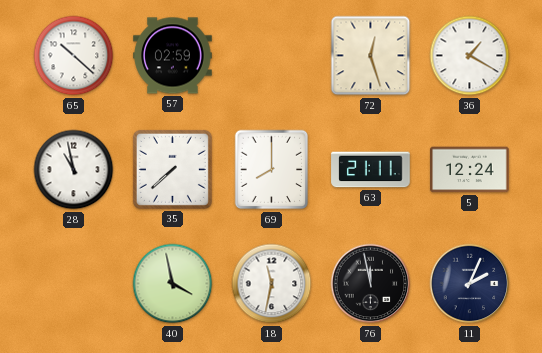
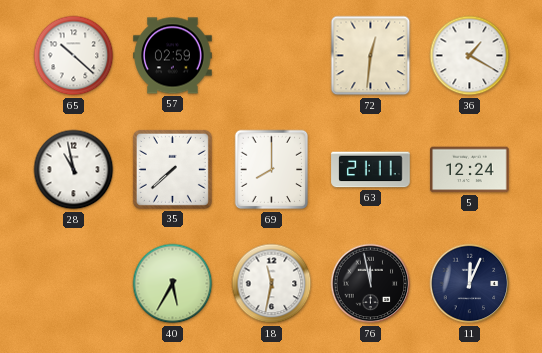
72: 12:27 -> 12:31
40: 3:58 -> 5:35
11: 2:04 -> 12:04
